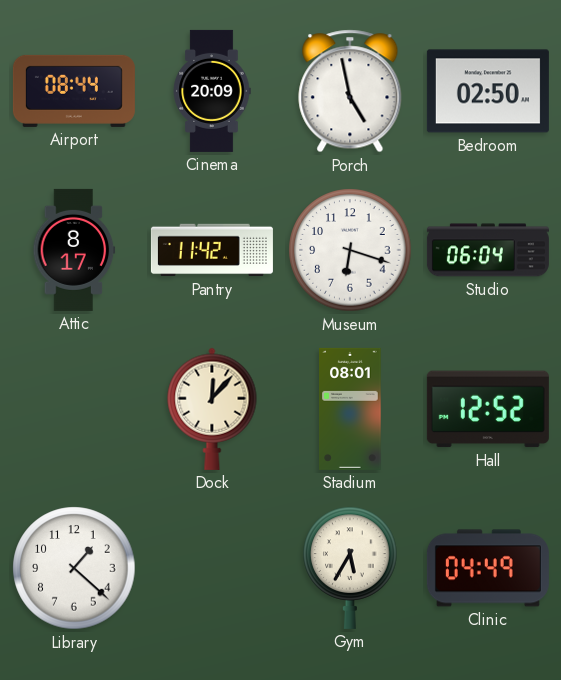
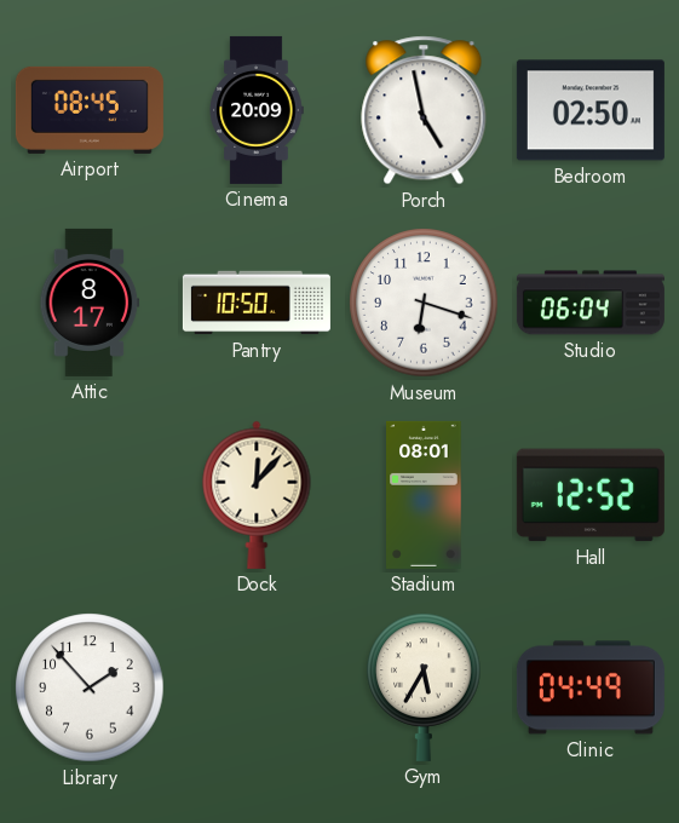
Airport: 08:44 -> 08:45
Pantry: 11:42 -> 10:50
Library: 1:22 -> 1:53
